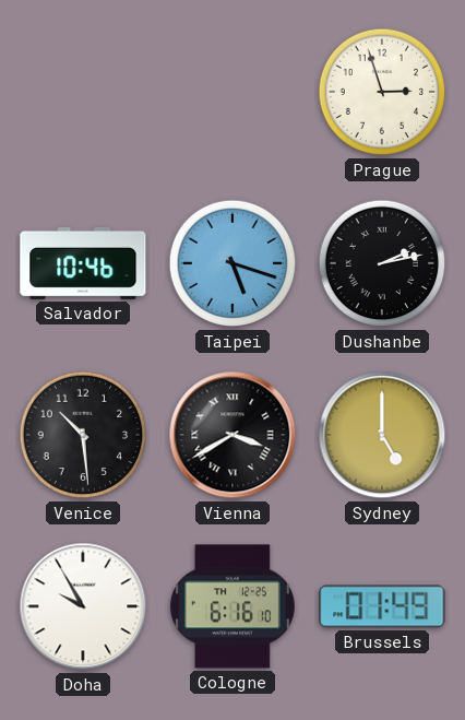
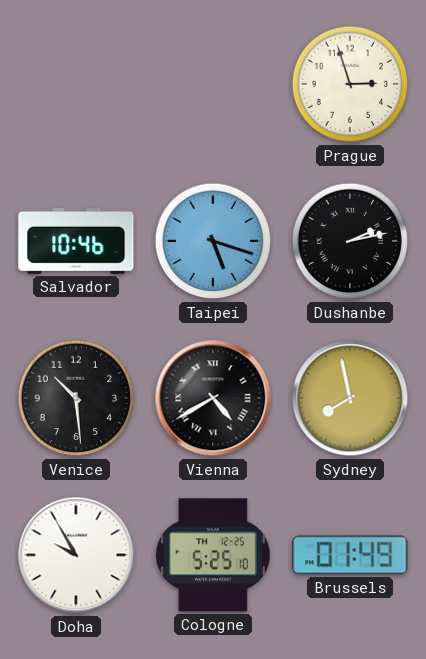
Vienna: 3:40 -> 4:40
Sydney: 5:00 -> 7:58
Cologne: 6:16 -> 5:25
